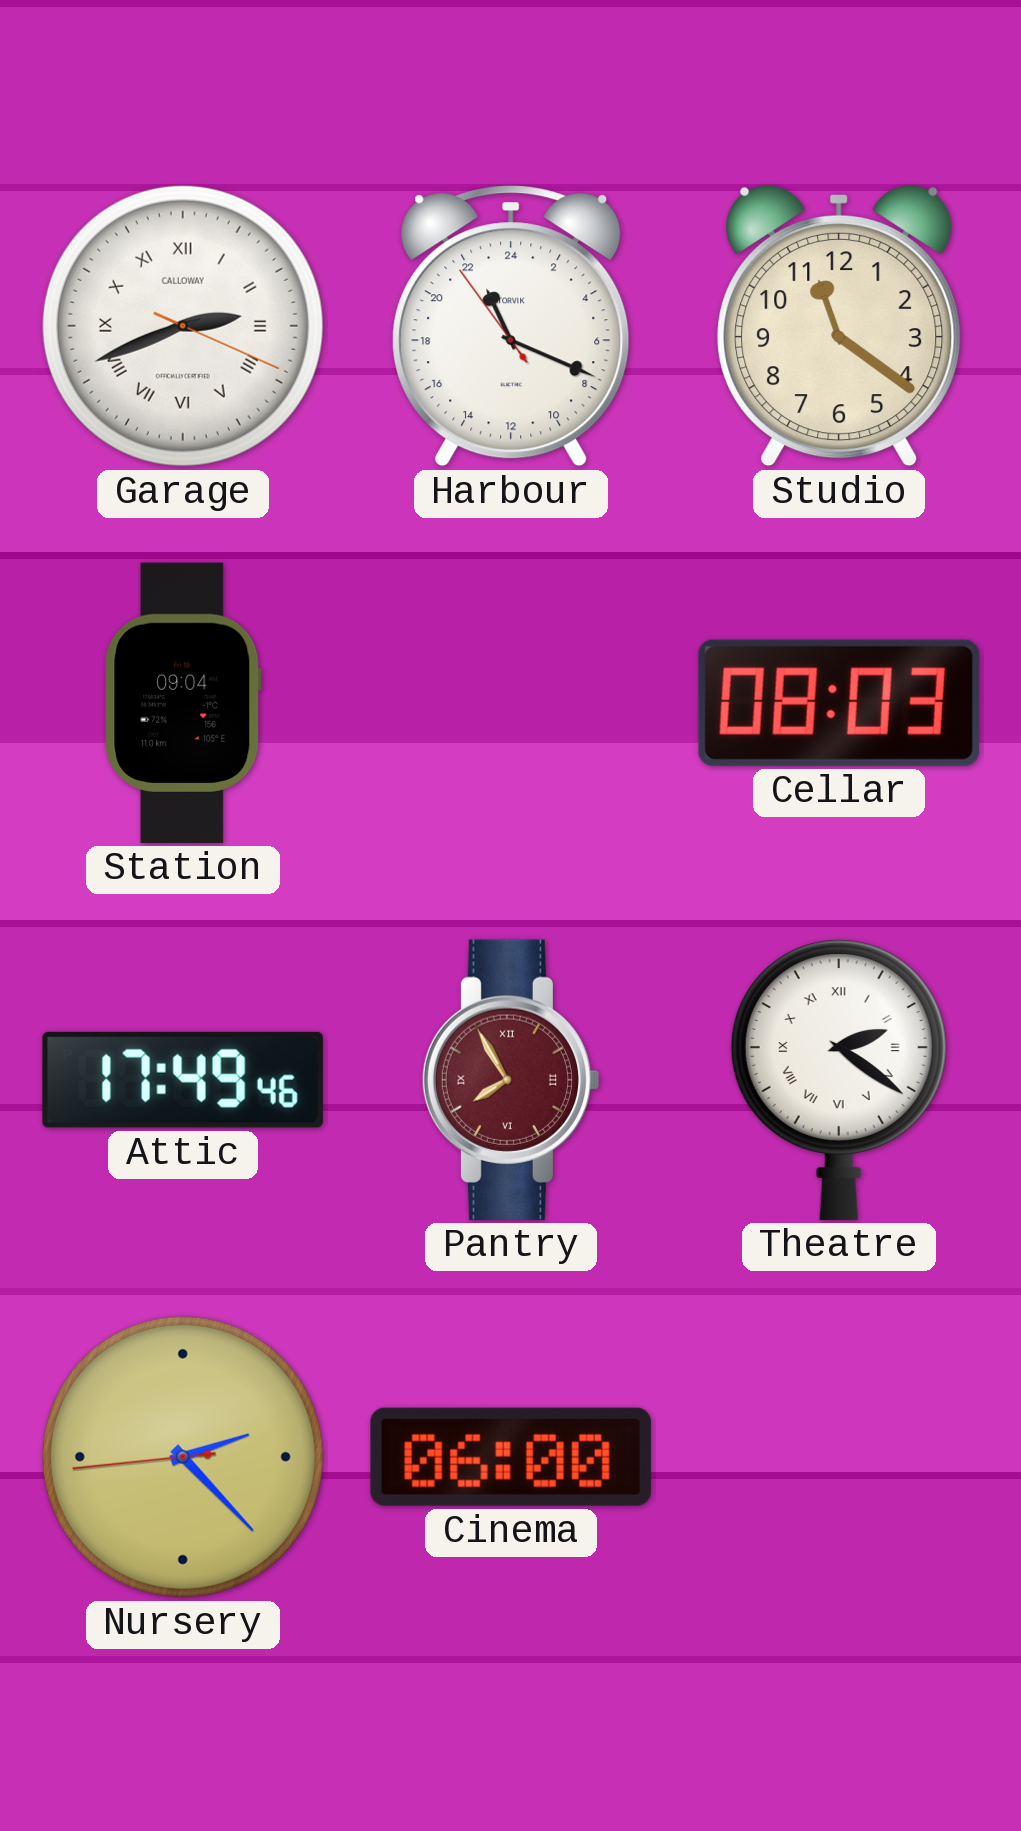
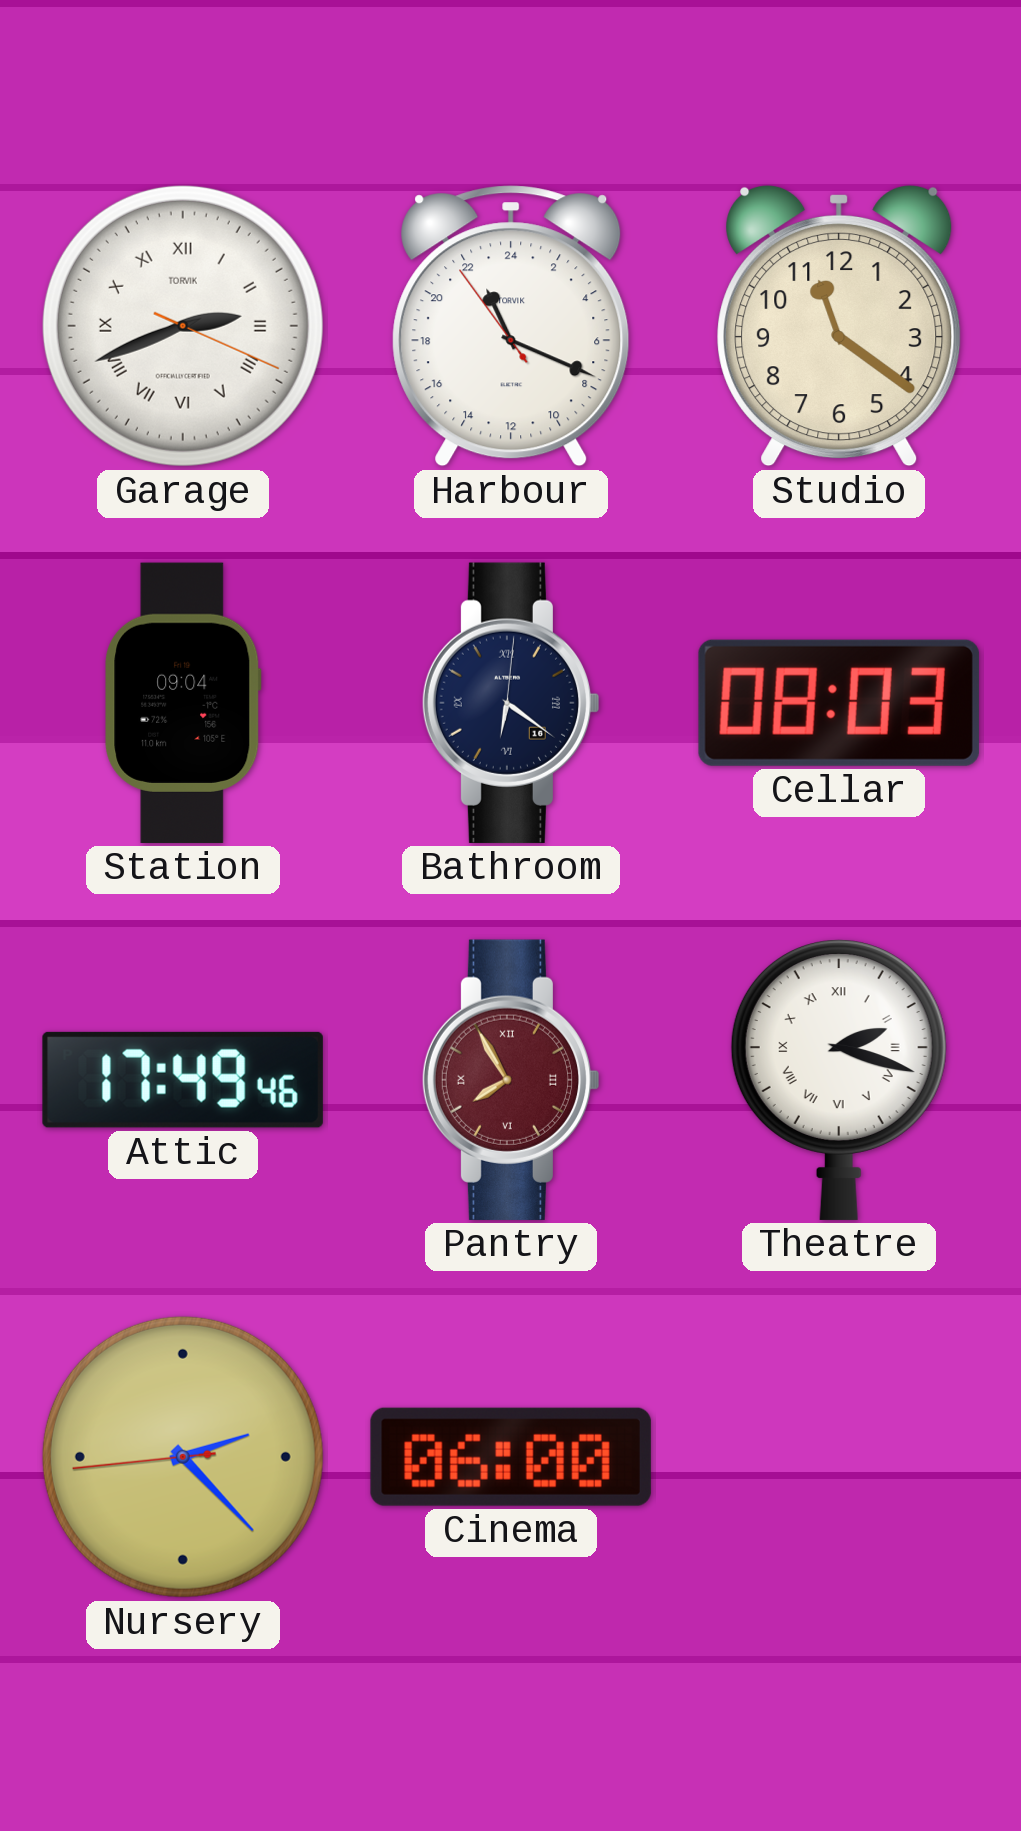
Garage brand: CALLOWAY -> TORVIK
Bathroom: none -> 6:21
Theatre: 2:21 -> 2:18
